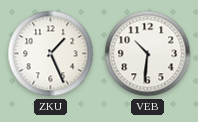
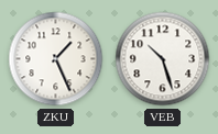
VEB: 10:31 -> 10:27
